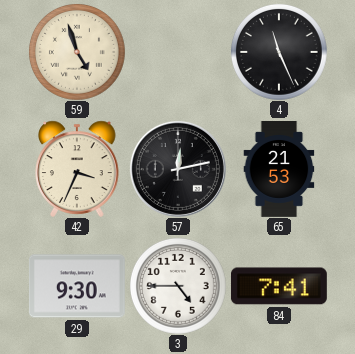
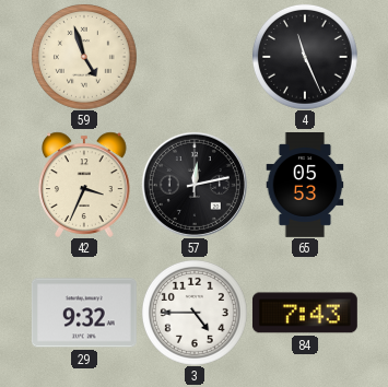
65: 21:53 -> 05:53
29: 9:30 -> 9:32
84: 7:41 -> 7:43
